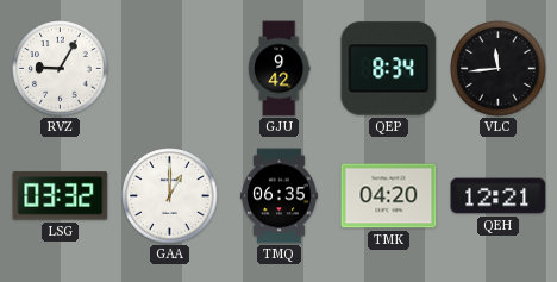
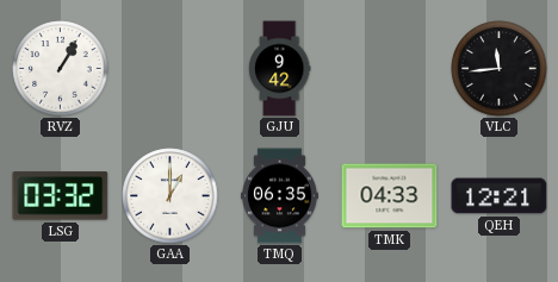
RVZ: 9:05 -> 1:05
QEP: 8:34 -> none
TMK: 04:20 -> 04:33
